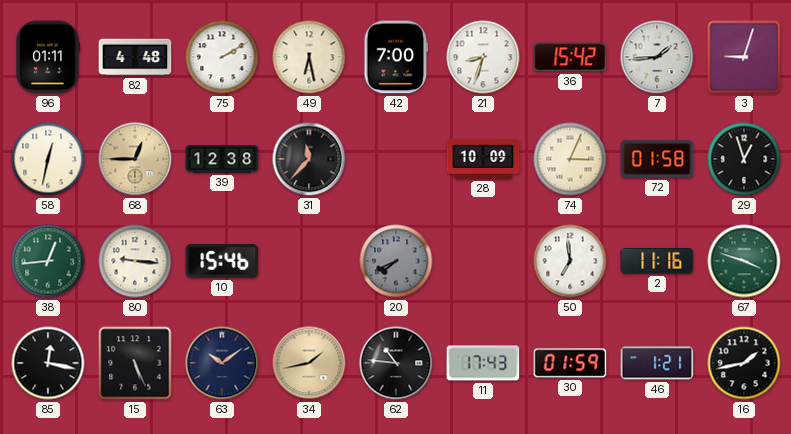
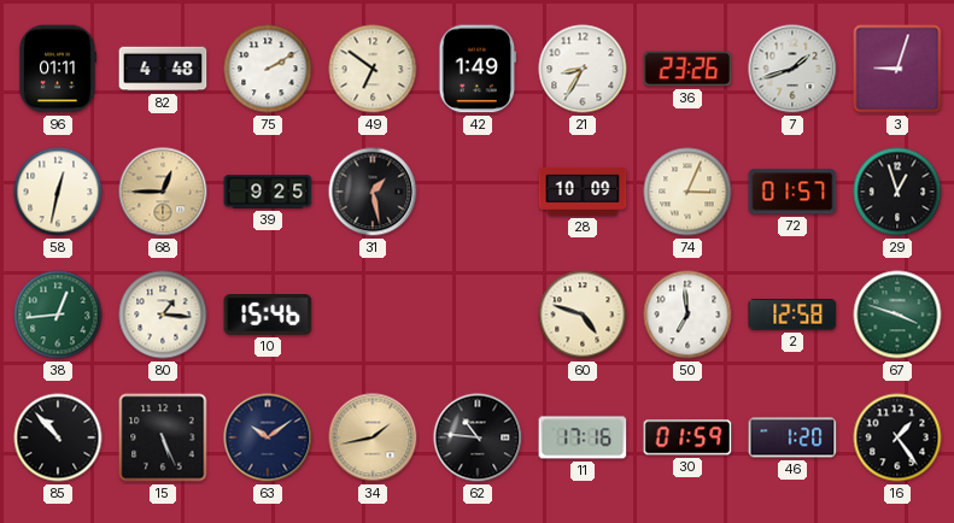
49: 6:28 -> 6:51
42: 7:00 -> 1:49
21: 8:33 -> 8:35
36: 15:42 -> 23:26
7: 1:44 -> 1:42
39: 12:38 -> 9:25
31: 11:37 -> 1:28
72: 01:58 -> 01:57
80: 9:16 -> 1:16
20: 7:41 -> none
60: none -> 4:48
2: 11:16 -> 12:58
85: 12:17 -> 10:53
11: 17:43 -> 17:16
46: 1:21 -> 1:20
16: 1:43 -> 1:24
